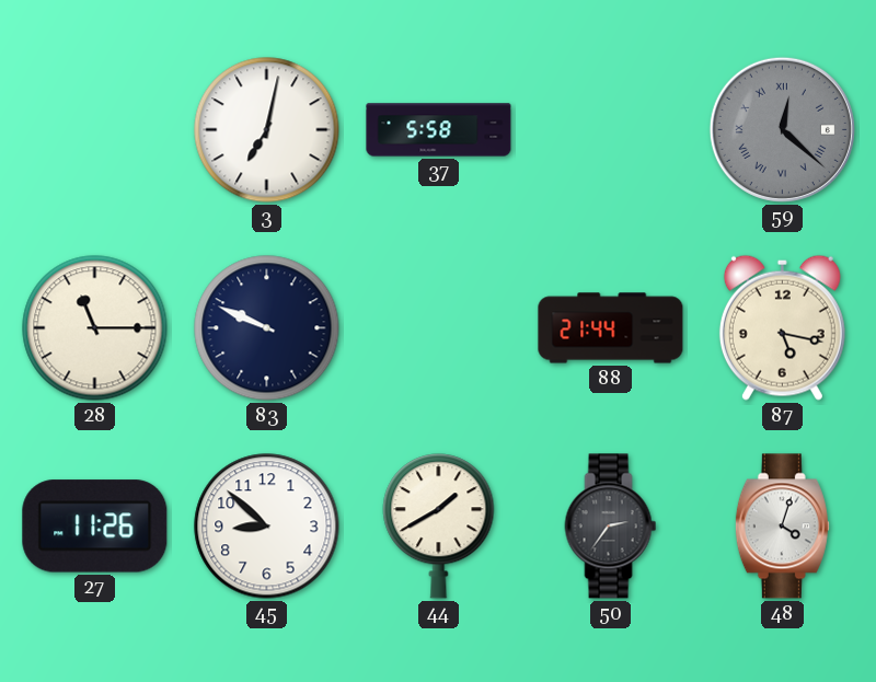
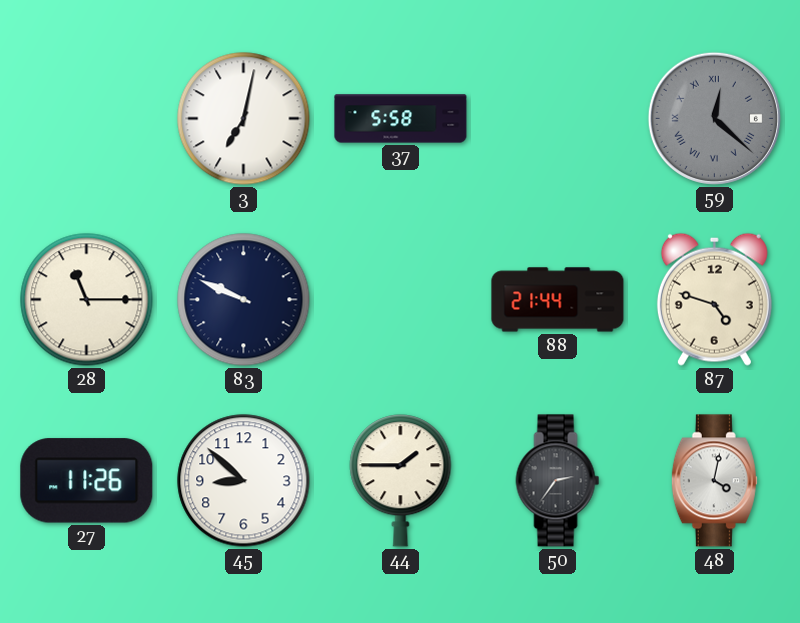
87: 5:17 -> 4:48
44: 1:40 -> 1:45
48: 4:03 -> 4:02
